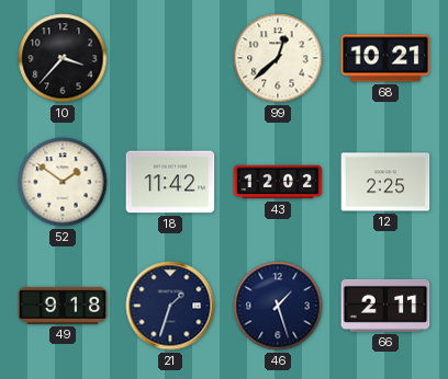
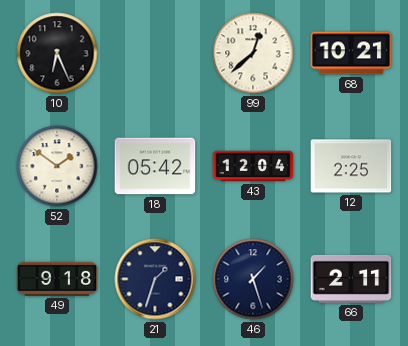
10: 3:37 -> 6:26
18: 11:42 -> 05:42
43: 12:02 -> 12:04
